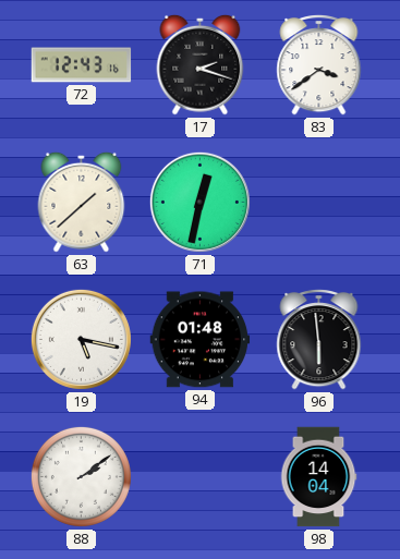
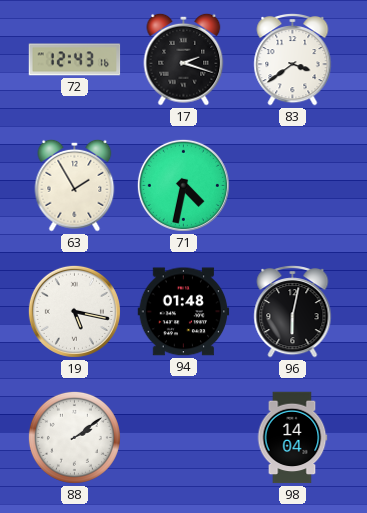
63: 1:38 -> 1:55
71: 12:32 -> 4:32
96: 5:59 -> 6:02
